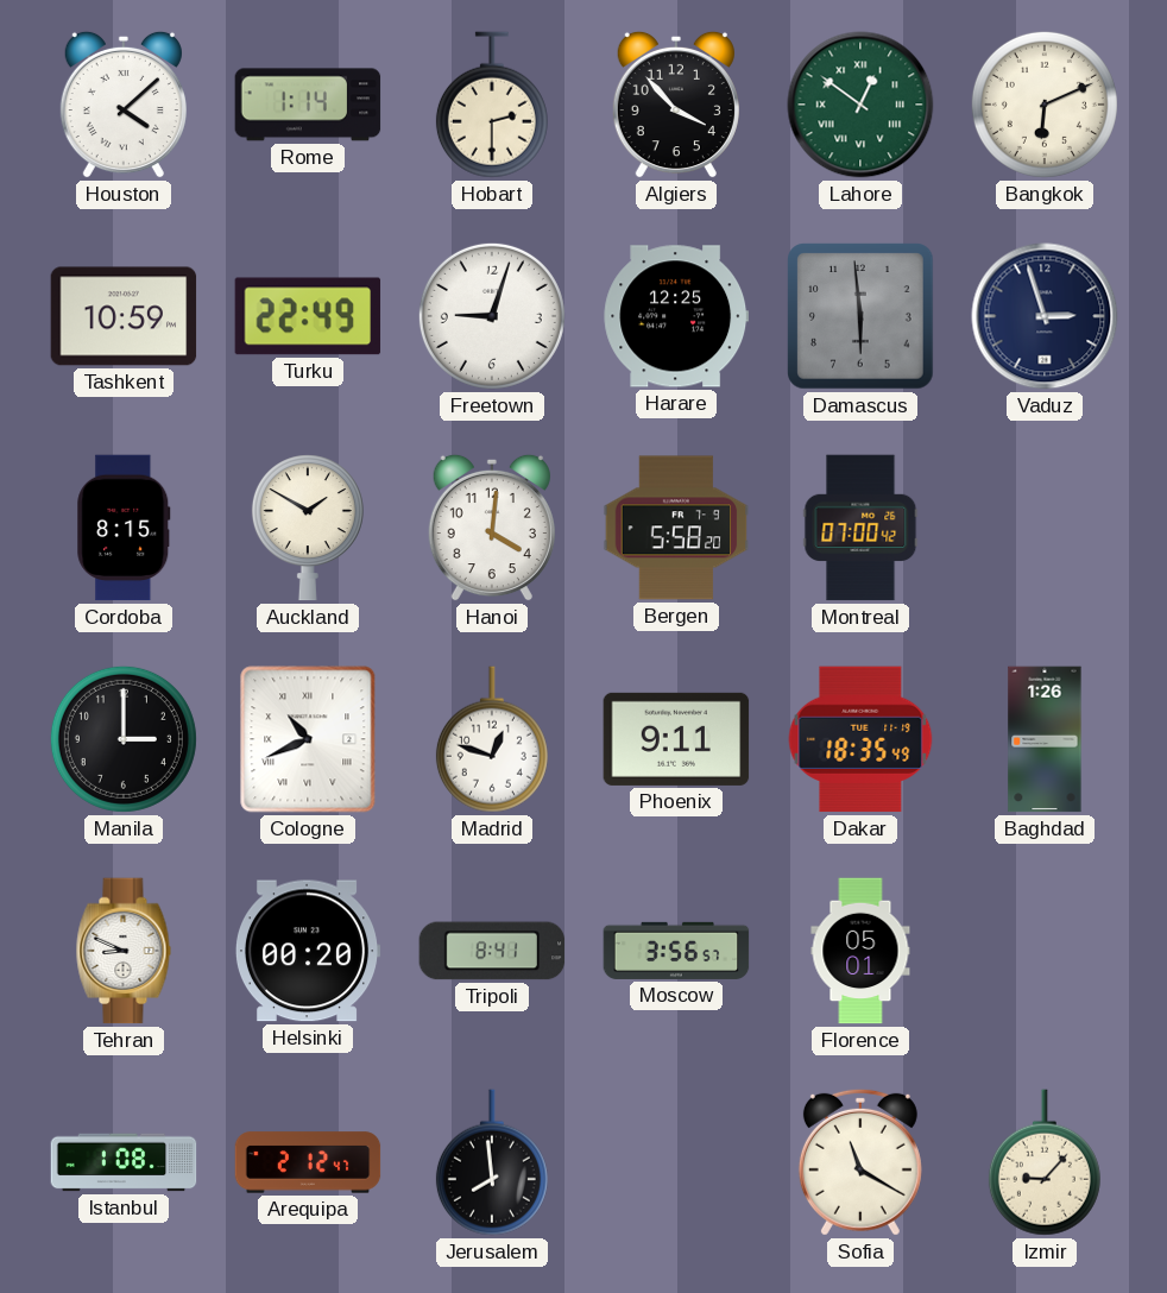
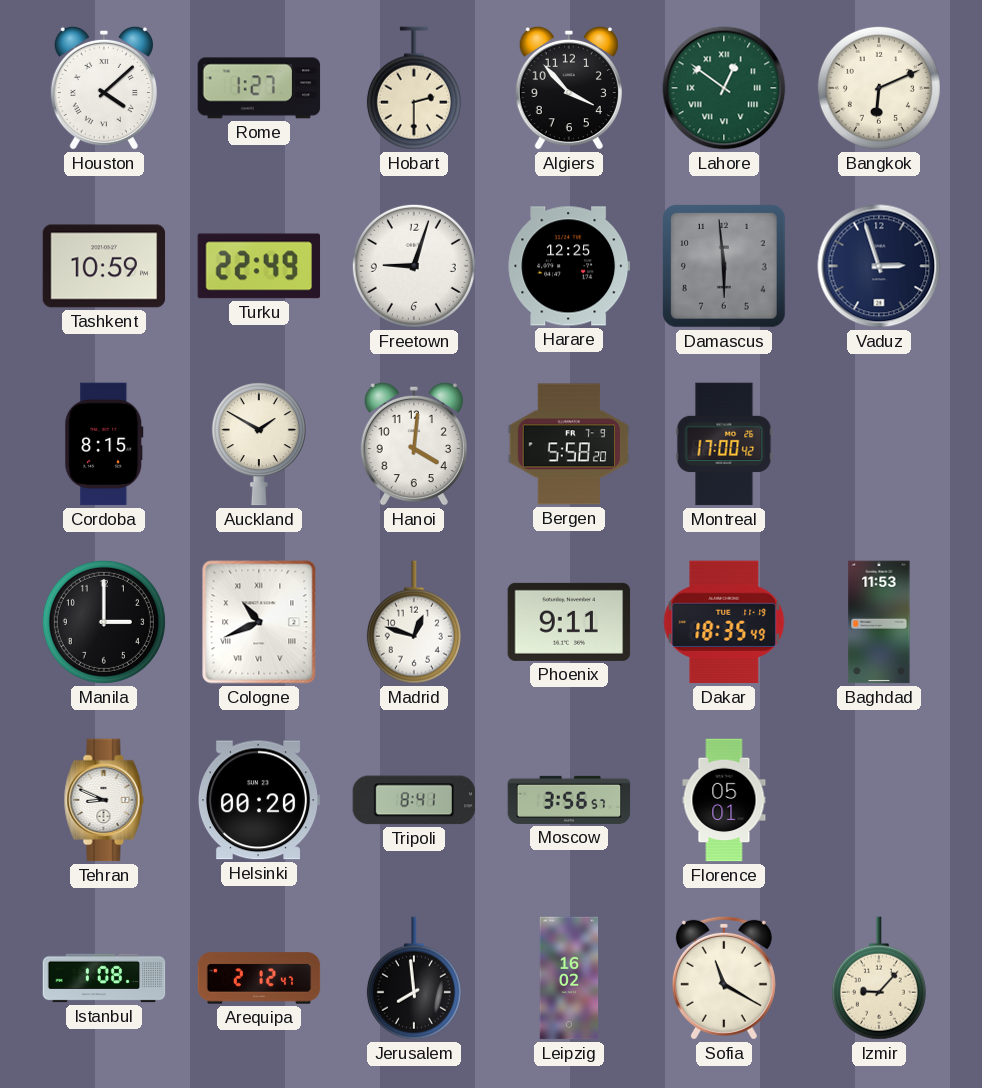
Rome: 1:14 -> 1:27
Montreal: 07:00 -> 17:00
Baghdad: 1:26 -> 11:53
Leipzig: none -> 16:02
